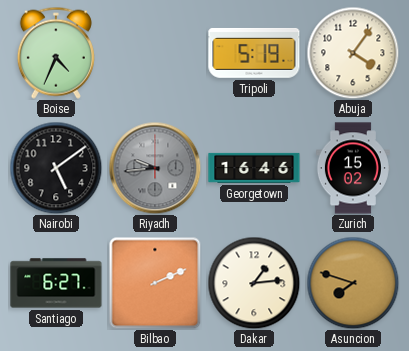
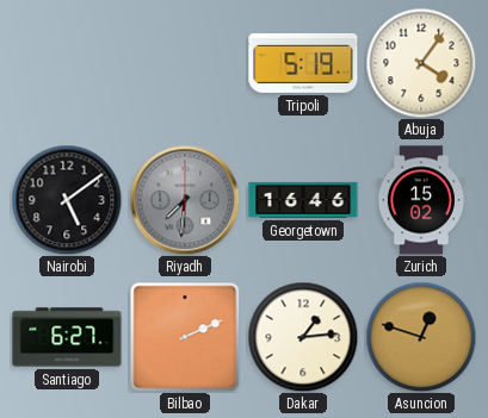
Boise: 4:34 -> none
Riyadh: 9:44 -> 7:31
Asuncion: 7:48 -> 12:48
